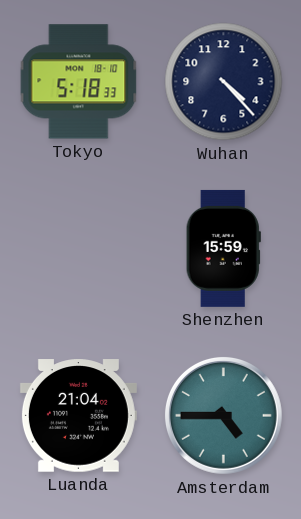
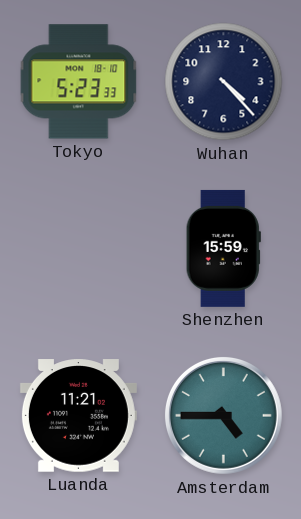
Tokyo: 5:18 -> 5:23
Luanda: 21:04 -> 11:21
